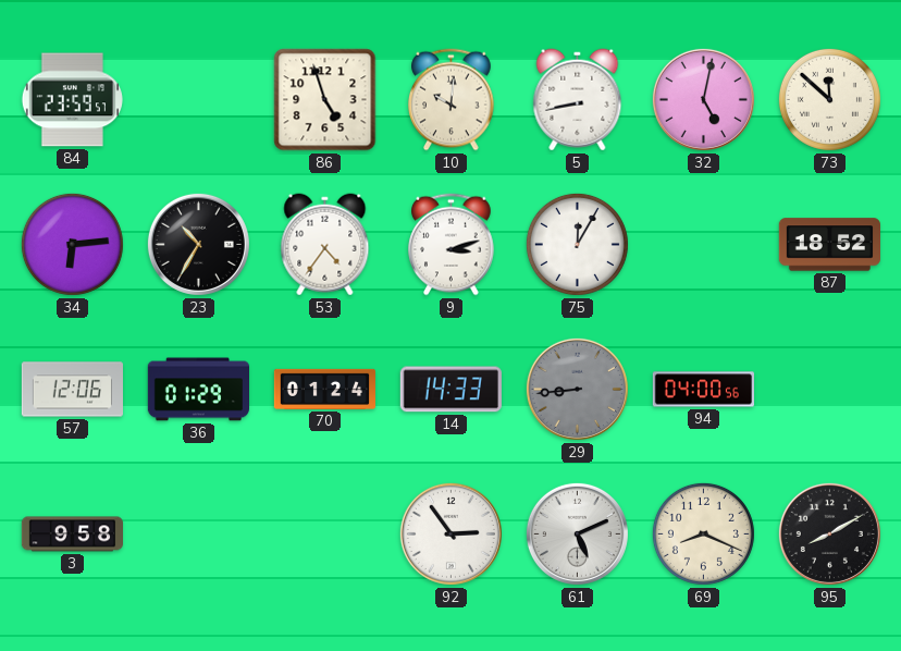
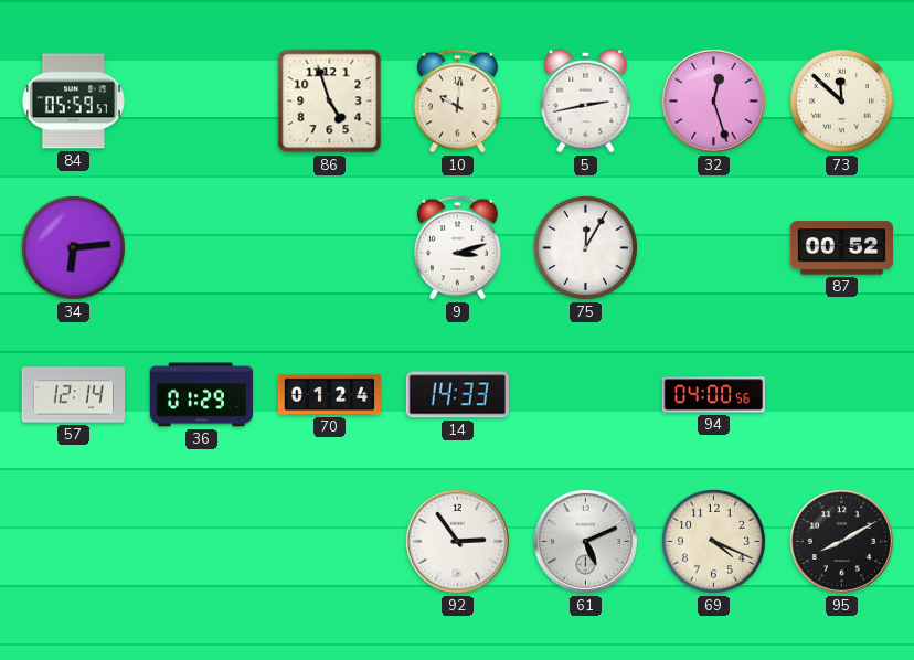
84: 23:59 -> 05:59
5: 8:43 -> 2:43
32: 5:02 -> 12:27
23: 10:35 -> none
53: 4:36 -> none
87: 18:52 -> 00:52
57: 12:06 -> 12:14
29: 8:44 -> none
3: 9:58 -> none
69: 8:19 -> 4:19
